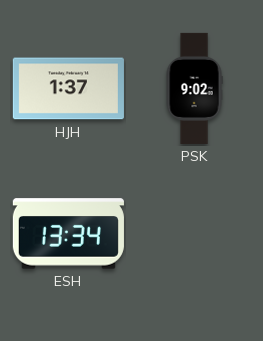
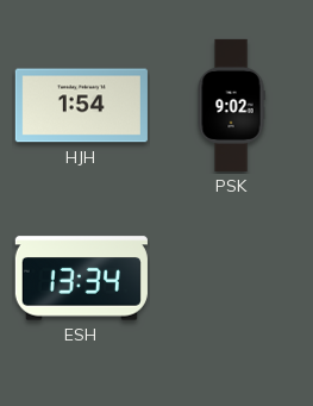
HJH: 1:37 -> 1:54
